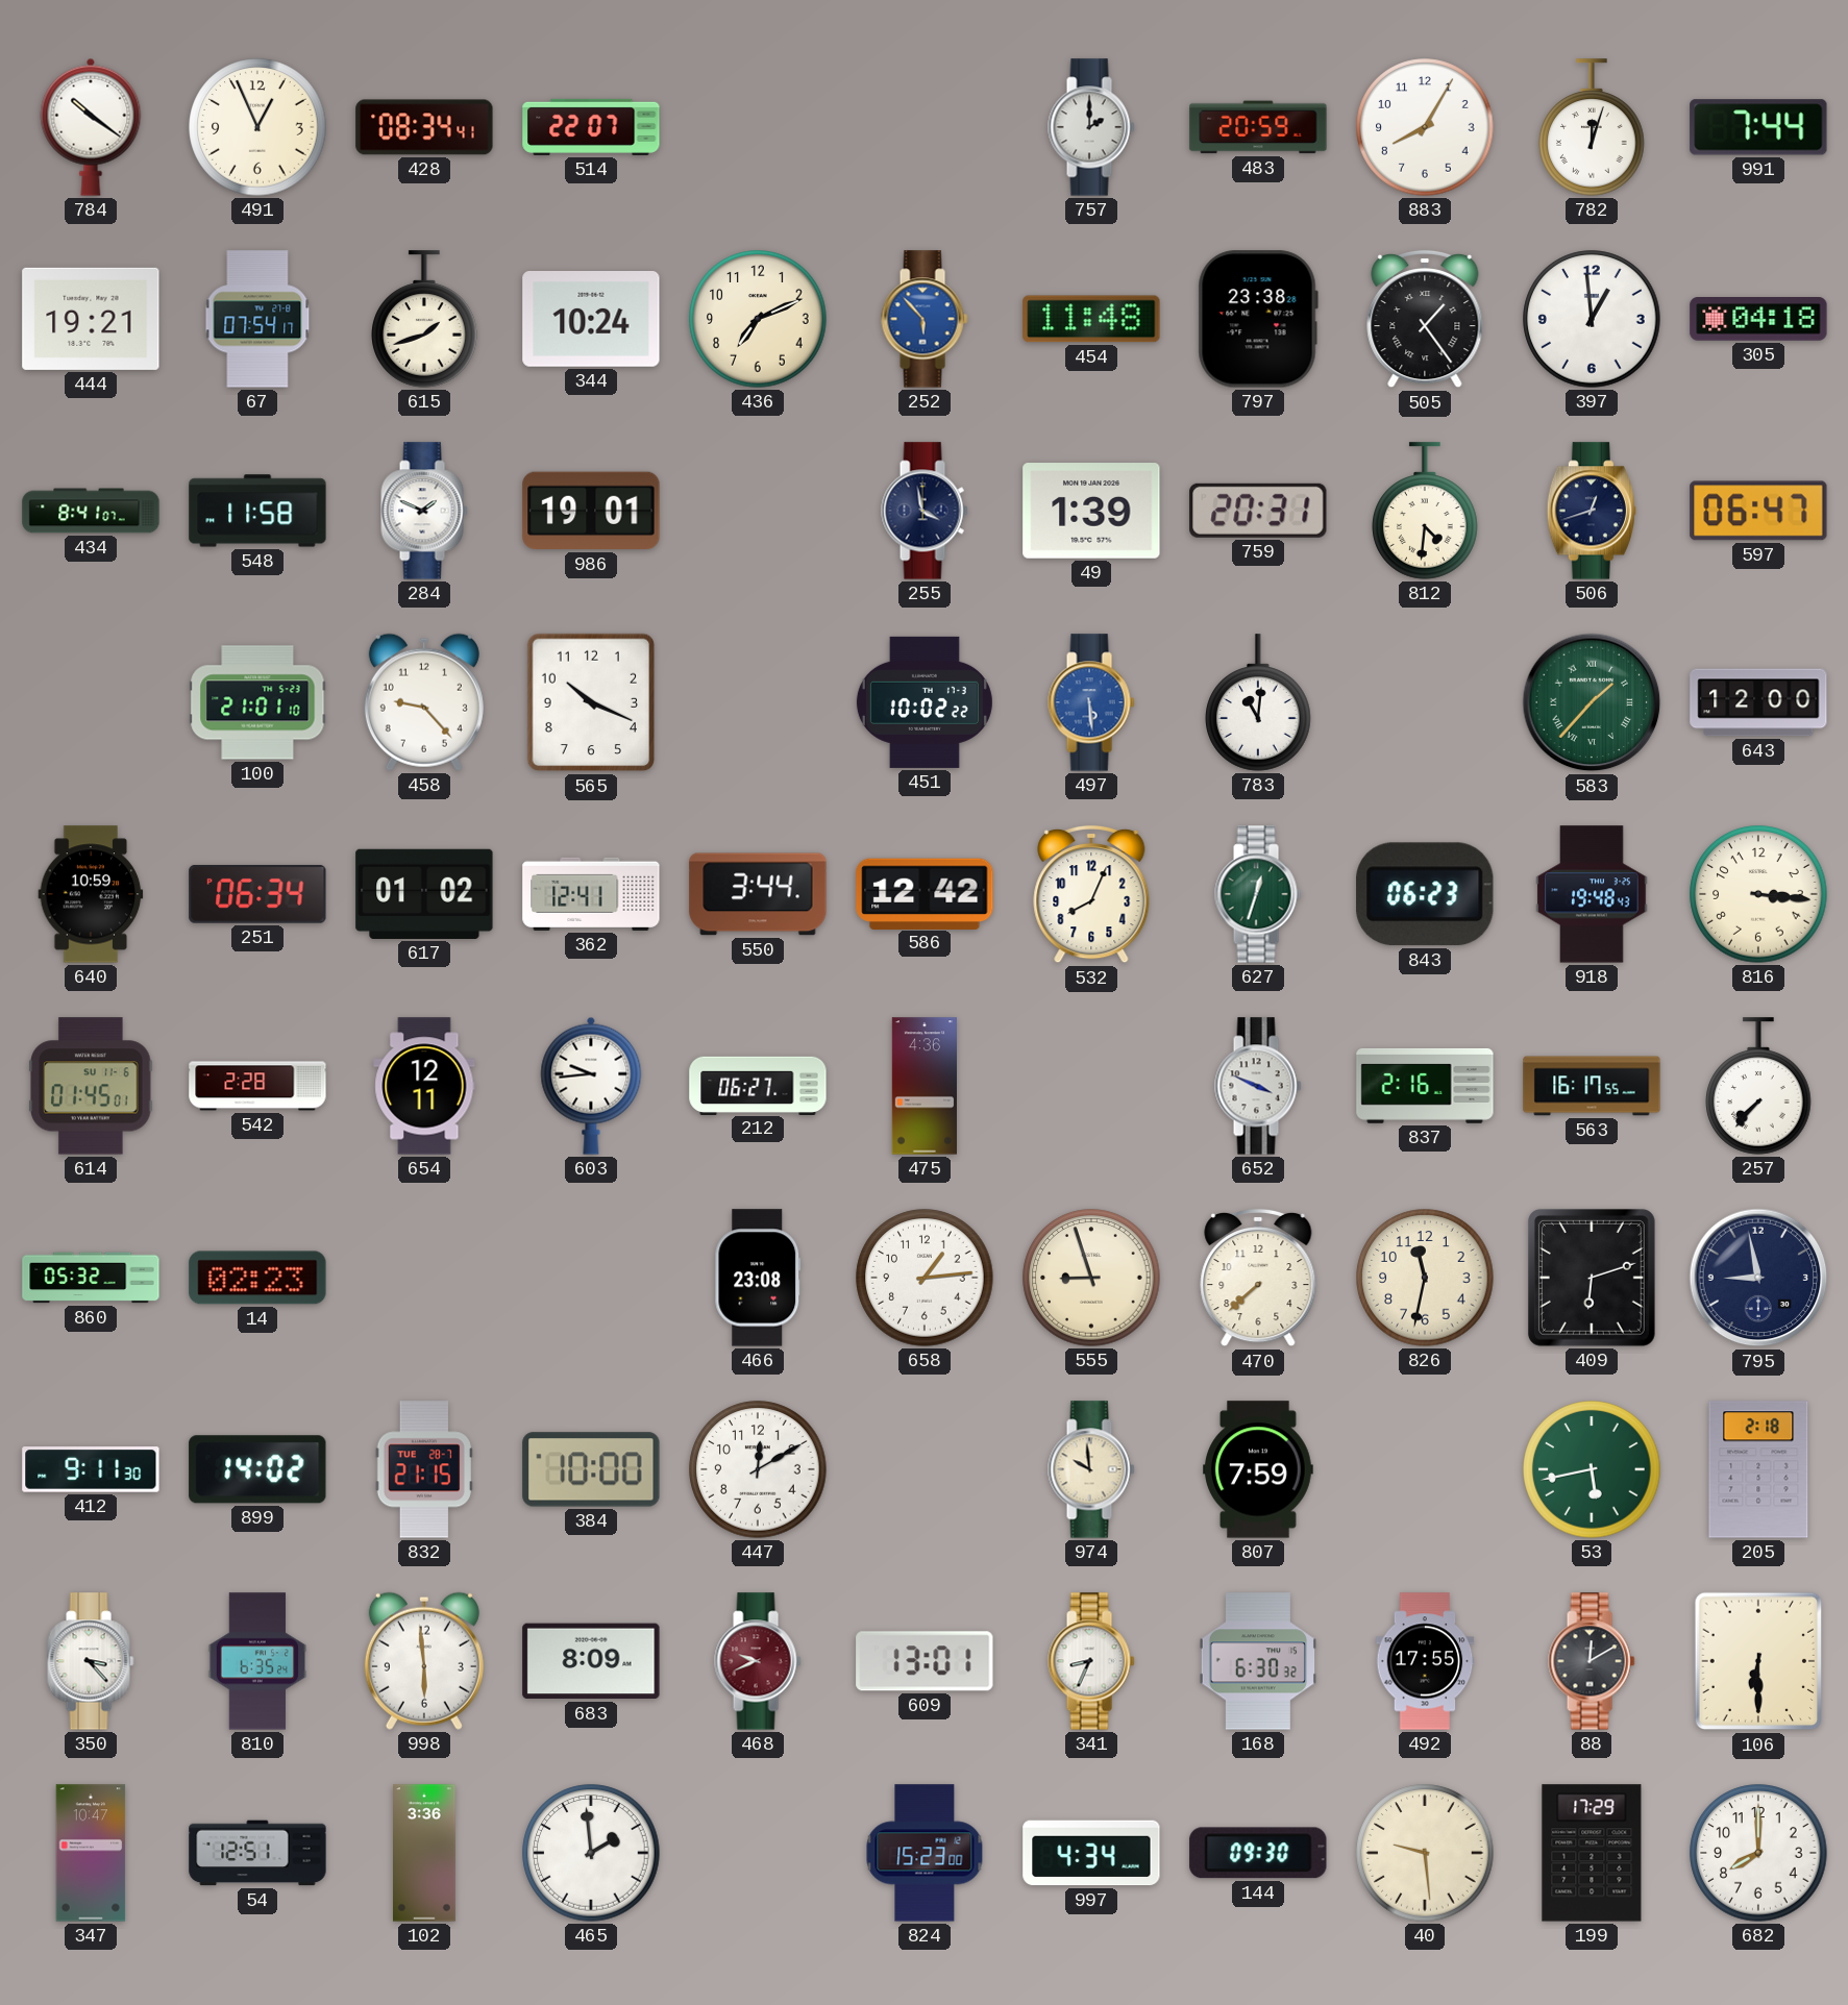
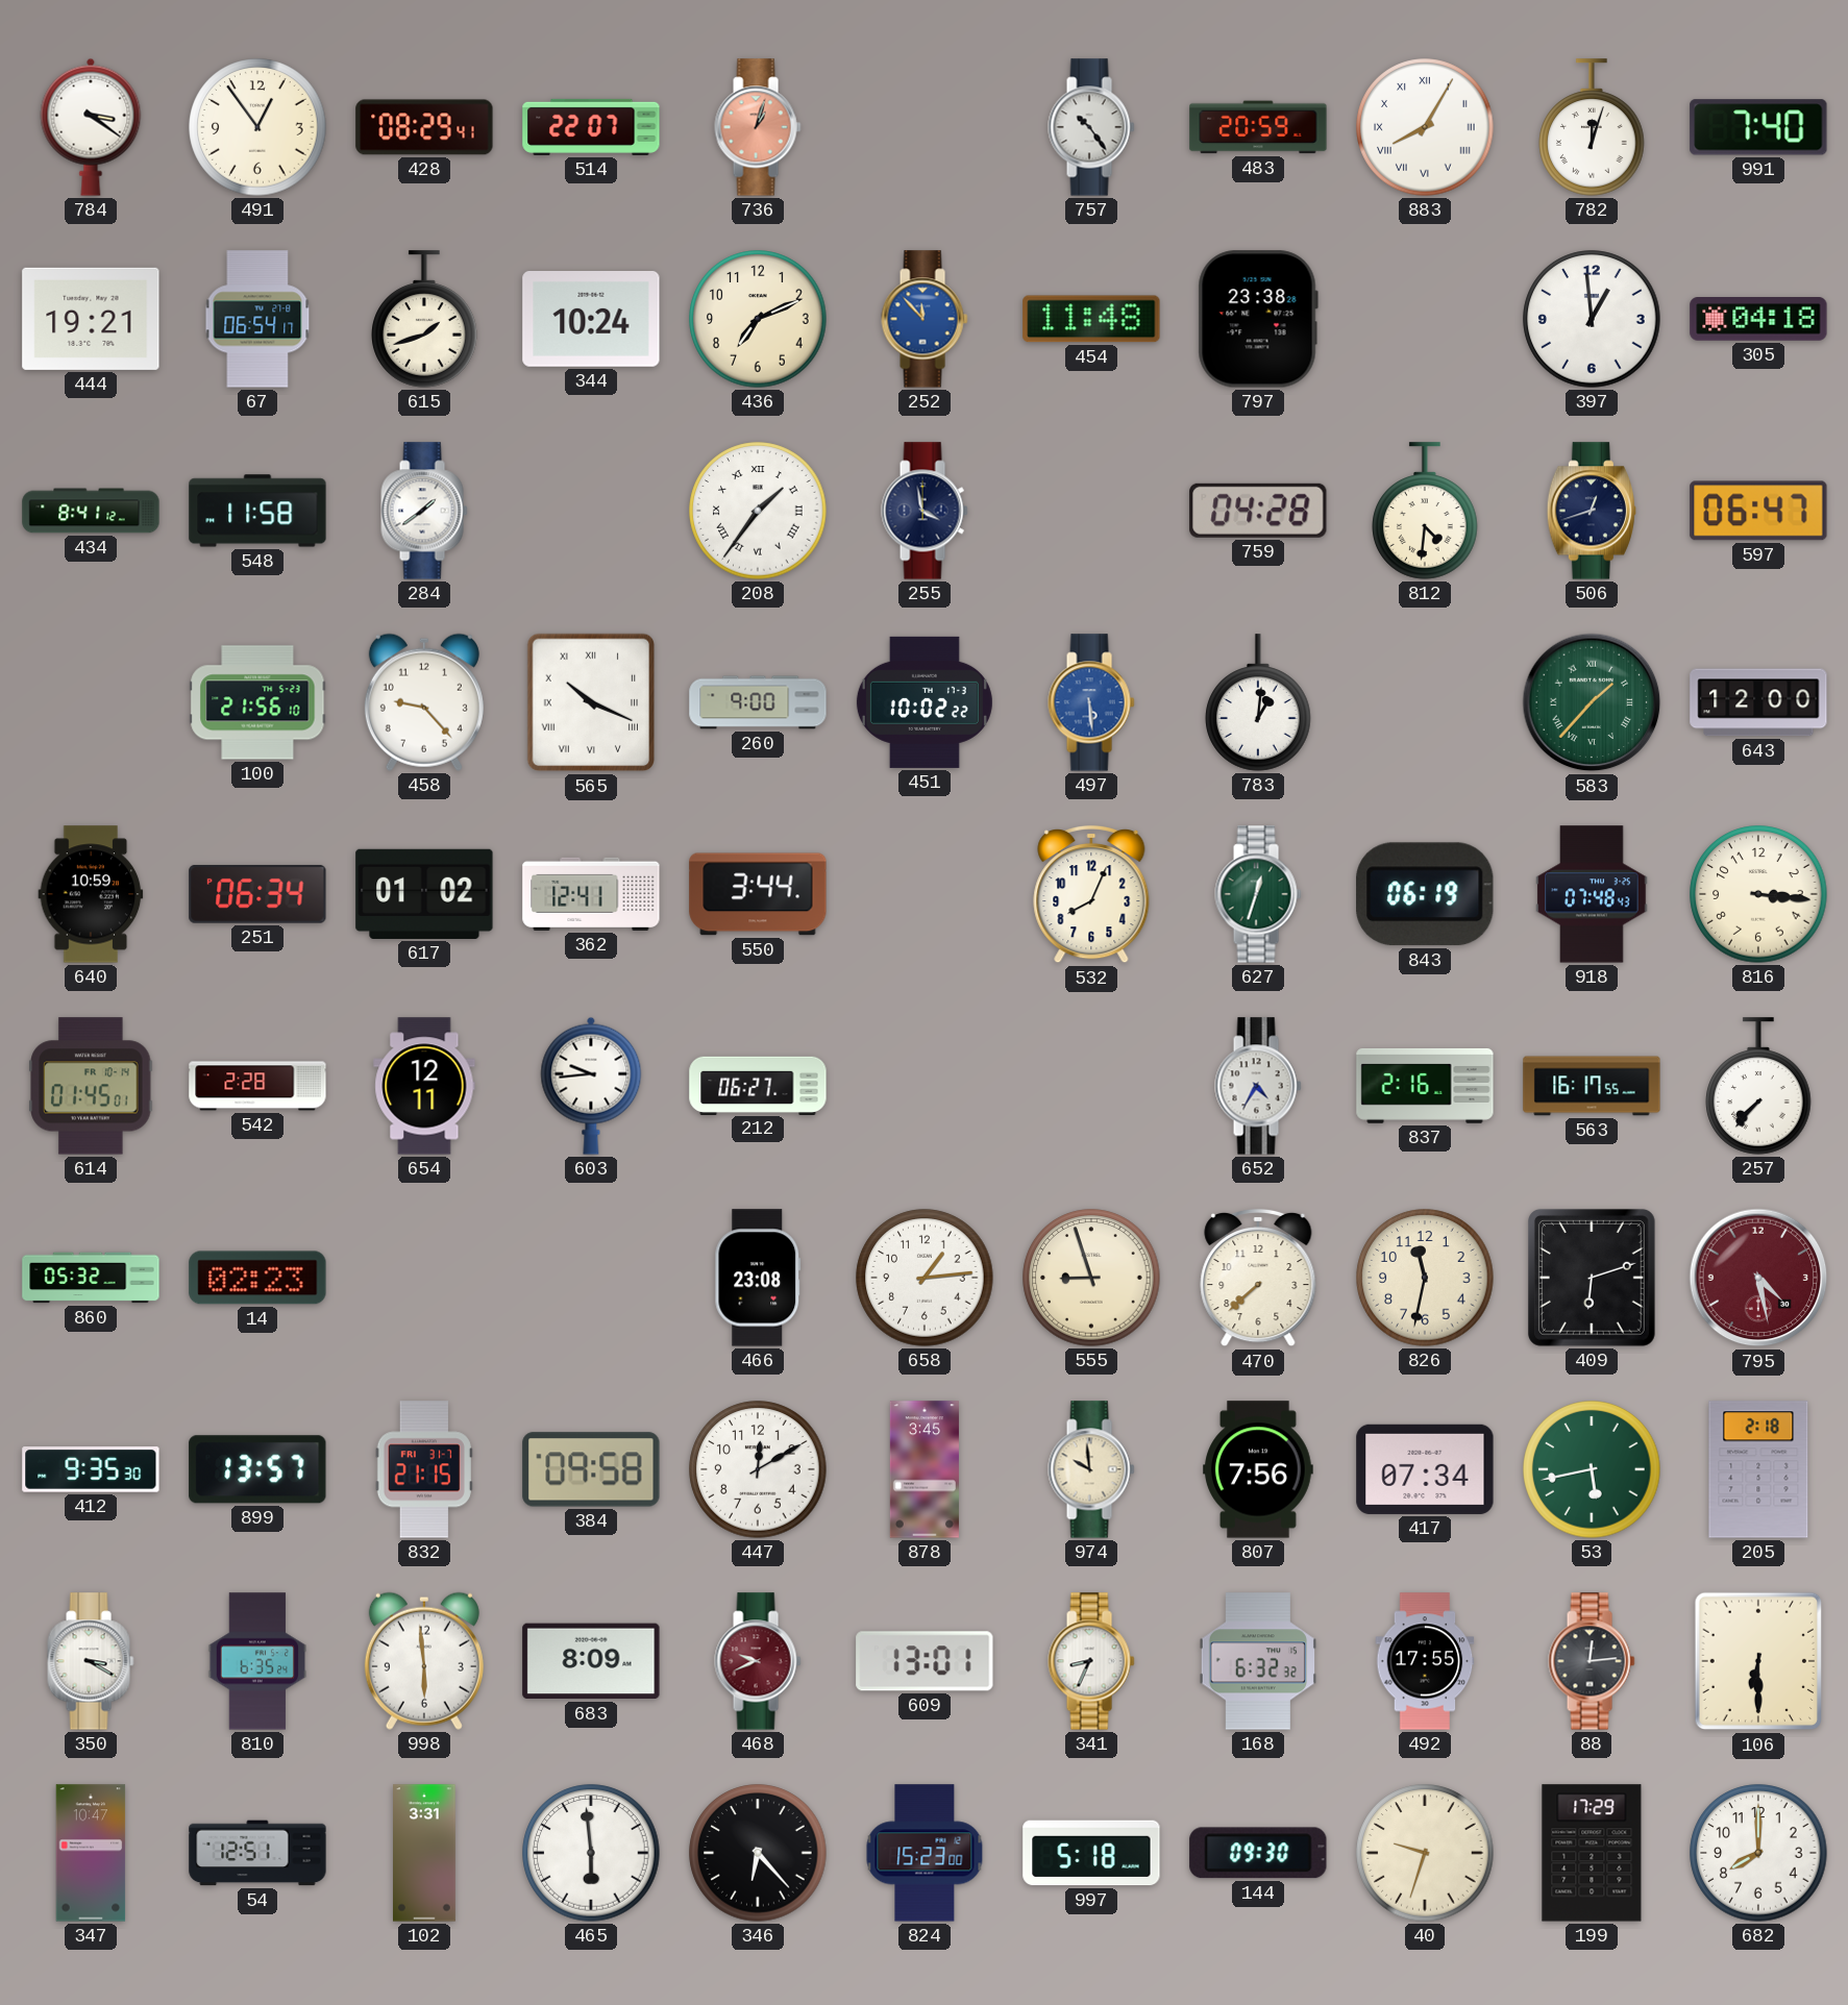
784: 10:21 -> 3:21
491: 12:56 -> 12:54
428: 08:34 -> 08:29
736: none -> 1:03
757: 2:00 -> 10:24
883 numerals: Arabic -> Roman
991: 7:44 -> 7:40
67: 07:54 -> 06:54
252: 5:53 -> 11:53
505: 1:24 -> none
434: 8:41:07 -> 8:41:12
284: 1:49 -> 1:39
986: 19:01 -> none
208: none -> 1:36
49: 1:39 -> none
759: 20:31 -> 04:28
100: 21:01 -> 21:56
565 numerals: Arabic -> Roman
260: none -> 9:00
783: 11:01 -> 1:01
586: 12:42 -> none
843: 06:23 -> 06:19
918: 19:48 -> 07:48
614 date: SU 11-6 -> FR 10-14
475: 4:36 -> none
652: 3:49 -> 4:35
795: 8:58 -> 4:28
795 dial: navy -> burgundy
412: 9:11 -> 9:35
899: 14:02 -> 13:57
832 date: TUE 28-7 -> FRI 31-7
384: 10:00 -> 09:58
878: none -> 3:45
807: 7:59 -> 7:56
417: none -> 07:34
350: 3:23 -> 3:20
168: 6:30 -> 6:32
88: 12:10 -> 12:14
102: 3:36 -> 3:31
465: 1:59 -> 5:59
346: none -> 6:23
997: 4:34 -> 5:18
40: 9:29 -> 9:33
